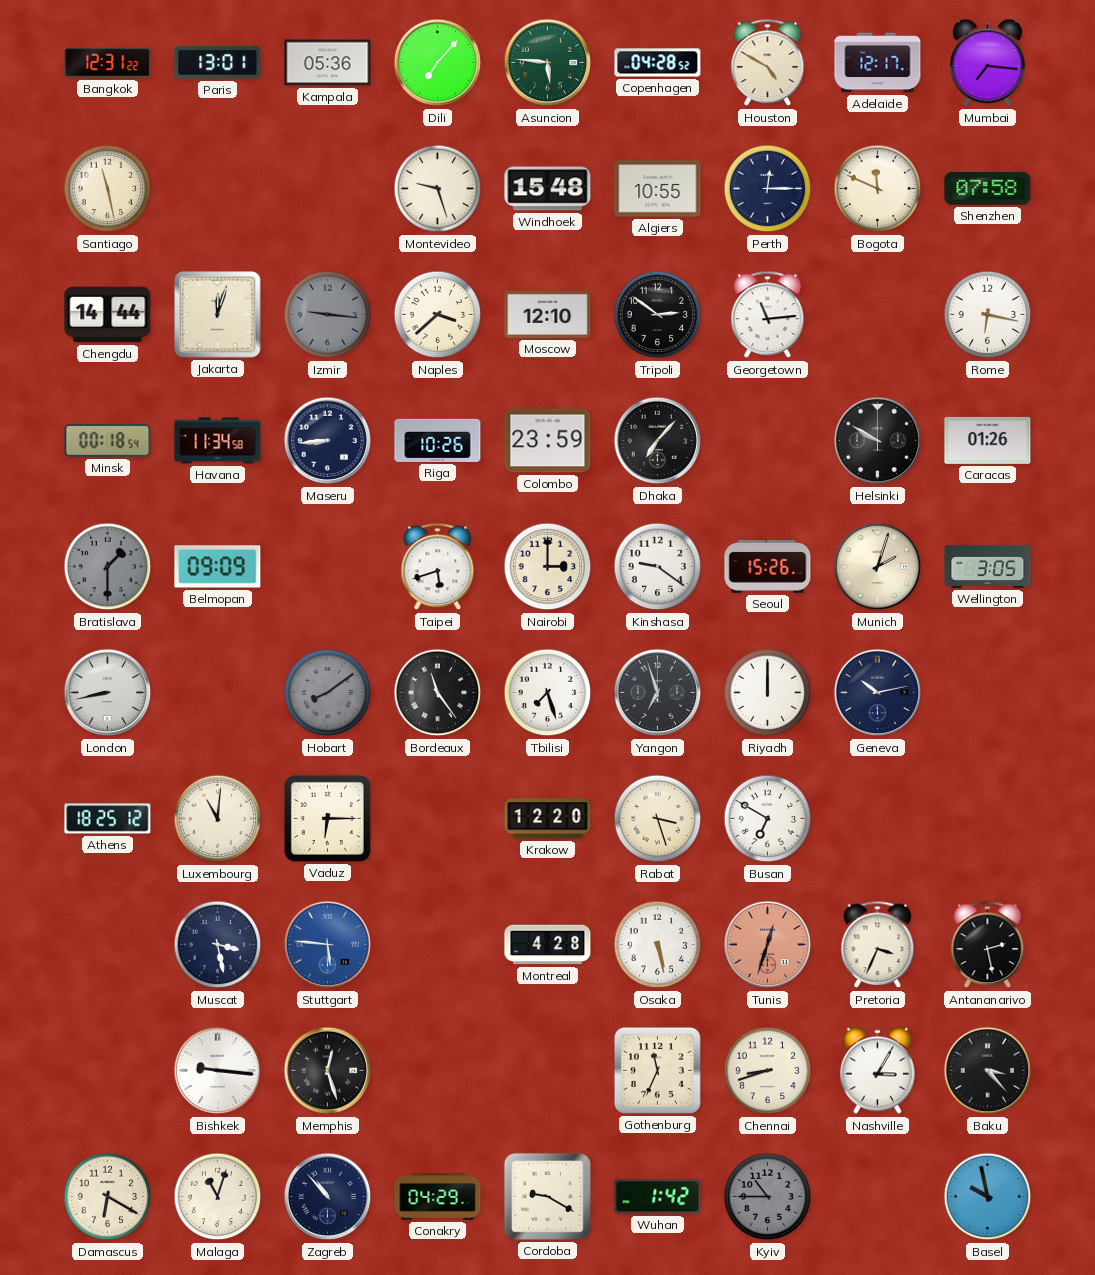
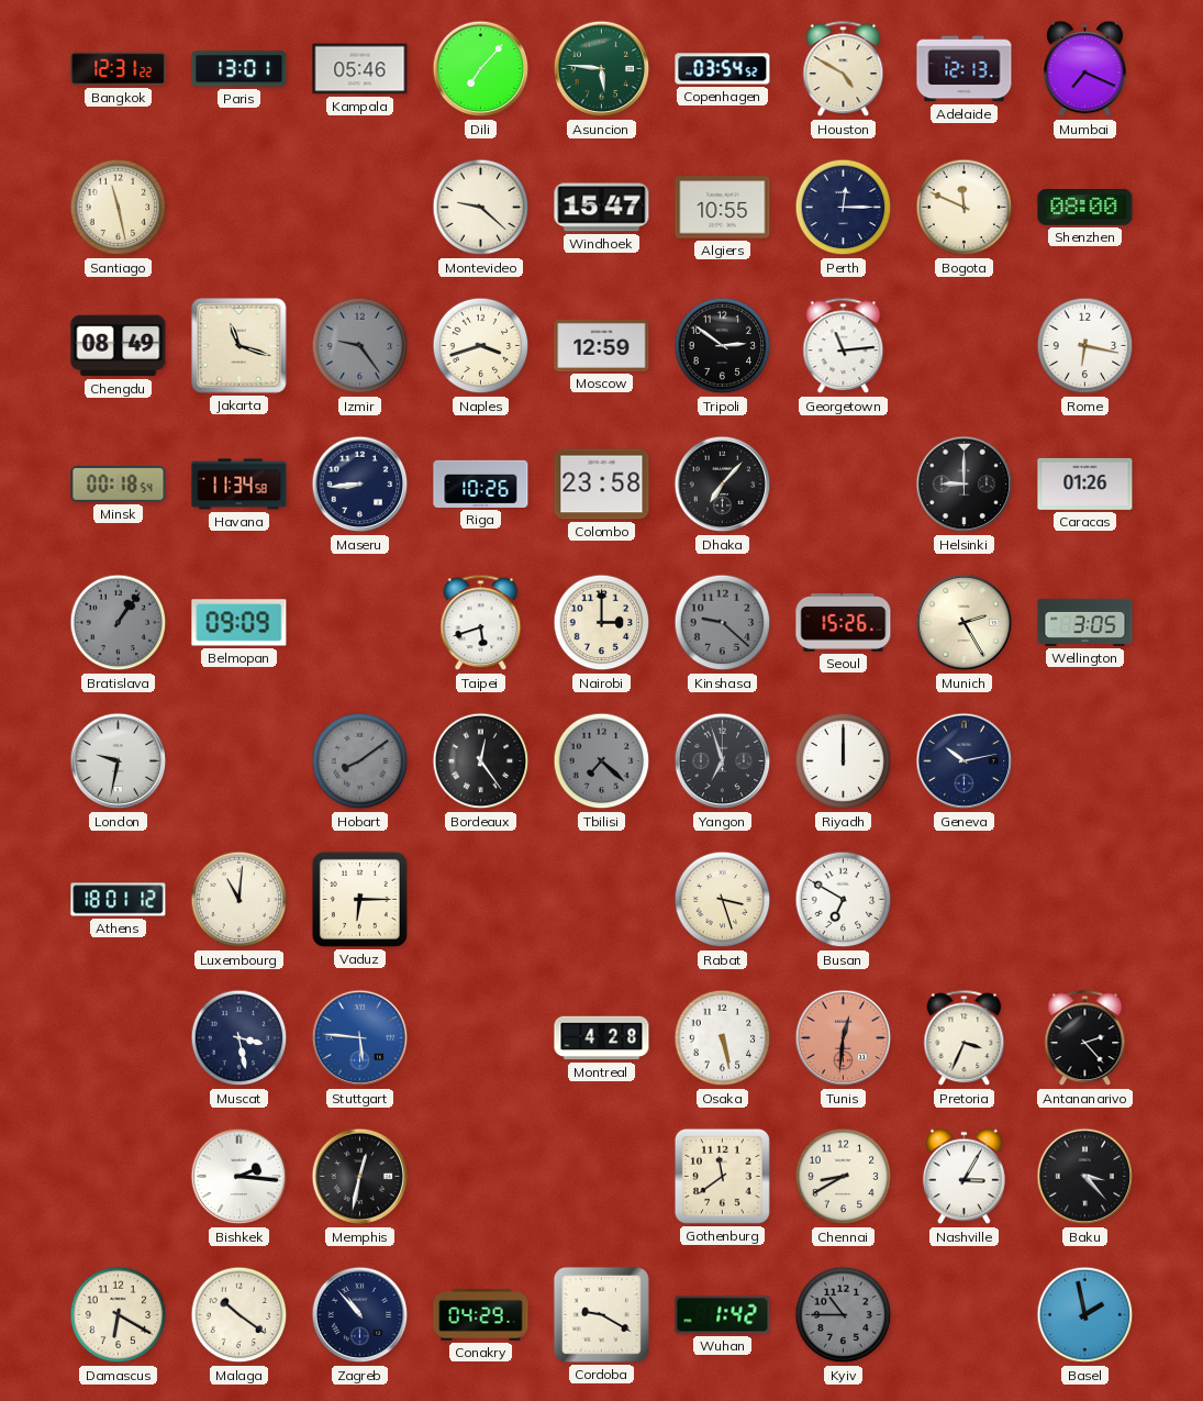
Kampala: 05:36 -> 05:46
Copenhagen: 04:28 -> 03:54
Adelaide: 12:17 -> 12:13
Mumbai: 7:16 -> 7:19
Montevideo: 9:27 -> 9:22
Windhoek: 15:48 -> 15:47
Shenzhen: 07:58 -> 08:00
Chengdu: 14:44 -> 08:49
Jakarta: 12:03 -> 11:18
Izmir: 9:16 -> 9:24
Naples: 3:38 -> 3:42
Moscow: 12:10 -> 12:59
Colombo: 23:59 -> 23:58
Helsinki: 9:50 -> 9:00
Bratislava: 1:30 -> 1:06
Kinshasa: 9:21 -> 9:22
Kinshasa dial: white -> grey
Munich: 2:03 -> 2:25
London: 8:43 -> 9:32
Bordeaux: 11:24 -> 12:24
Tbilisi: 7:27 -> 7:22
Tbilisi dial: white -> grey
Athens: 18:25 -> 18:01
Krakow: 12:20 -> none
Tunis: 12:33 -> 12:31
Antananarivo: 2:28 -> 2:23
Bishkek: 9:16 -> 2:16
Memphis: 12:27 -> 12:32
Gothenburg: 11:34 -> 11:39
Chennai: 8:42 -> 8:40
Malaga: 11:03 -> 10:21
Basel: 9:58 -> 1:58
